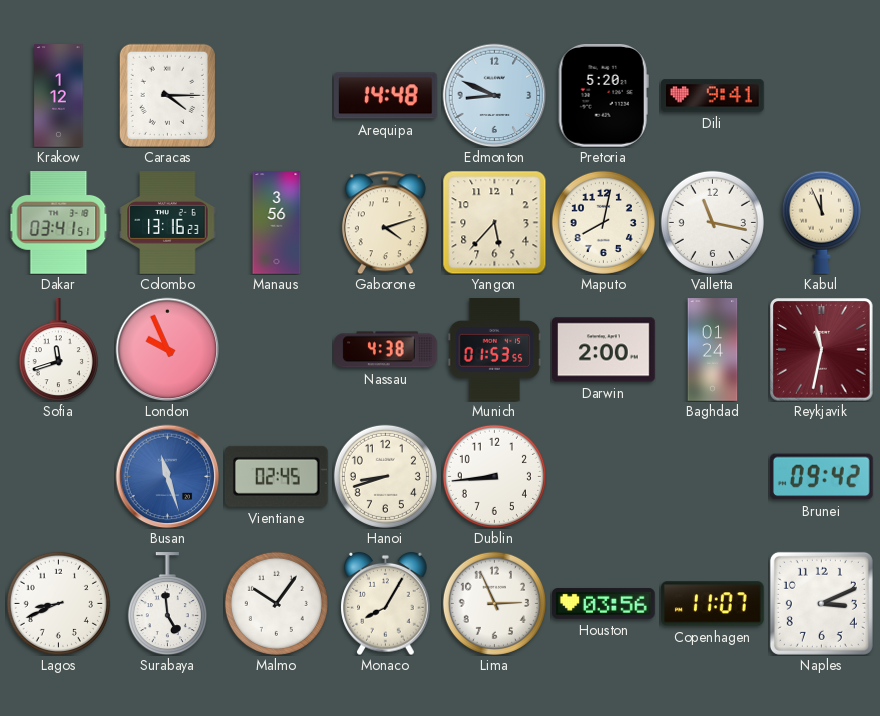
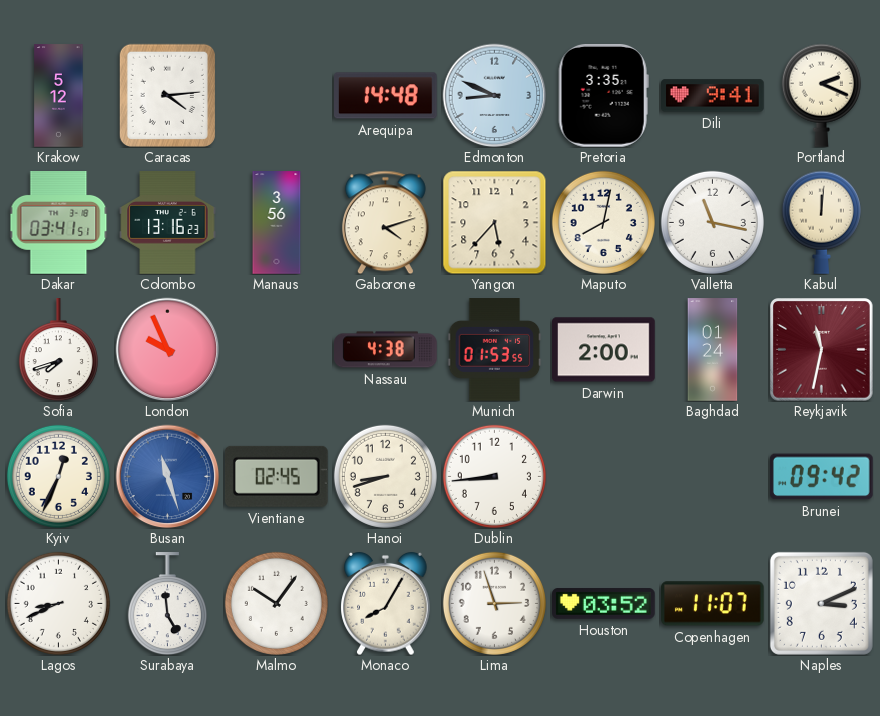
Krakow: 1:12 -> 5:12
Caracas: 4:15 -> 4:14
Pretoria: 5:20 -> 3:35
Portland: none -> 2:19
Kabul: 11:56 -> 12:01
Sofia: 11:42 -> 7:42
Kyiv: none -> 12:34
Lima: 2:56 -> 2:57
Houston: 03:56 -> 03:52
